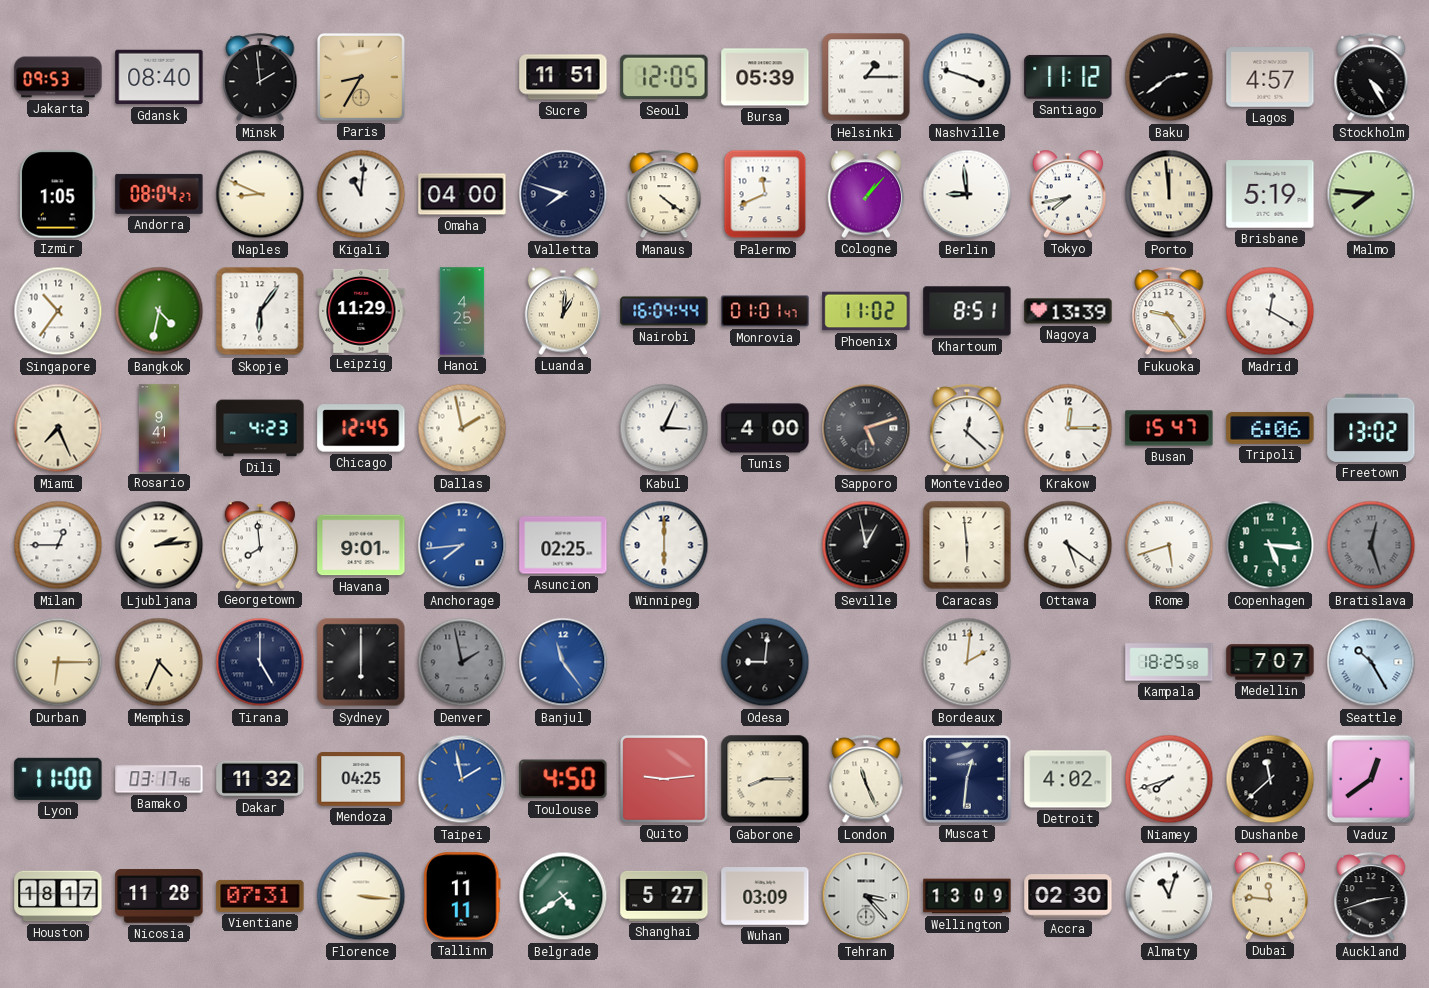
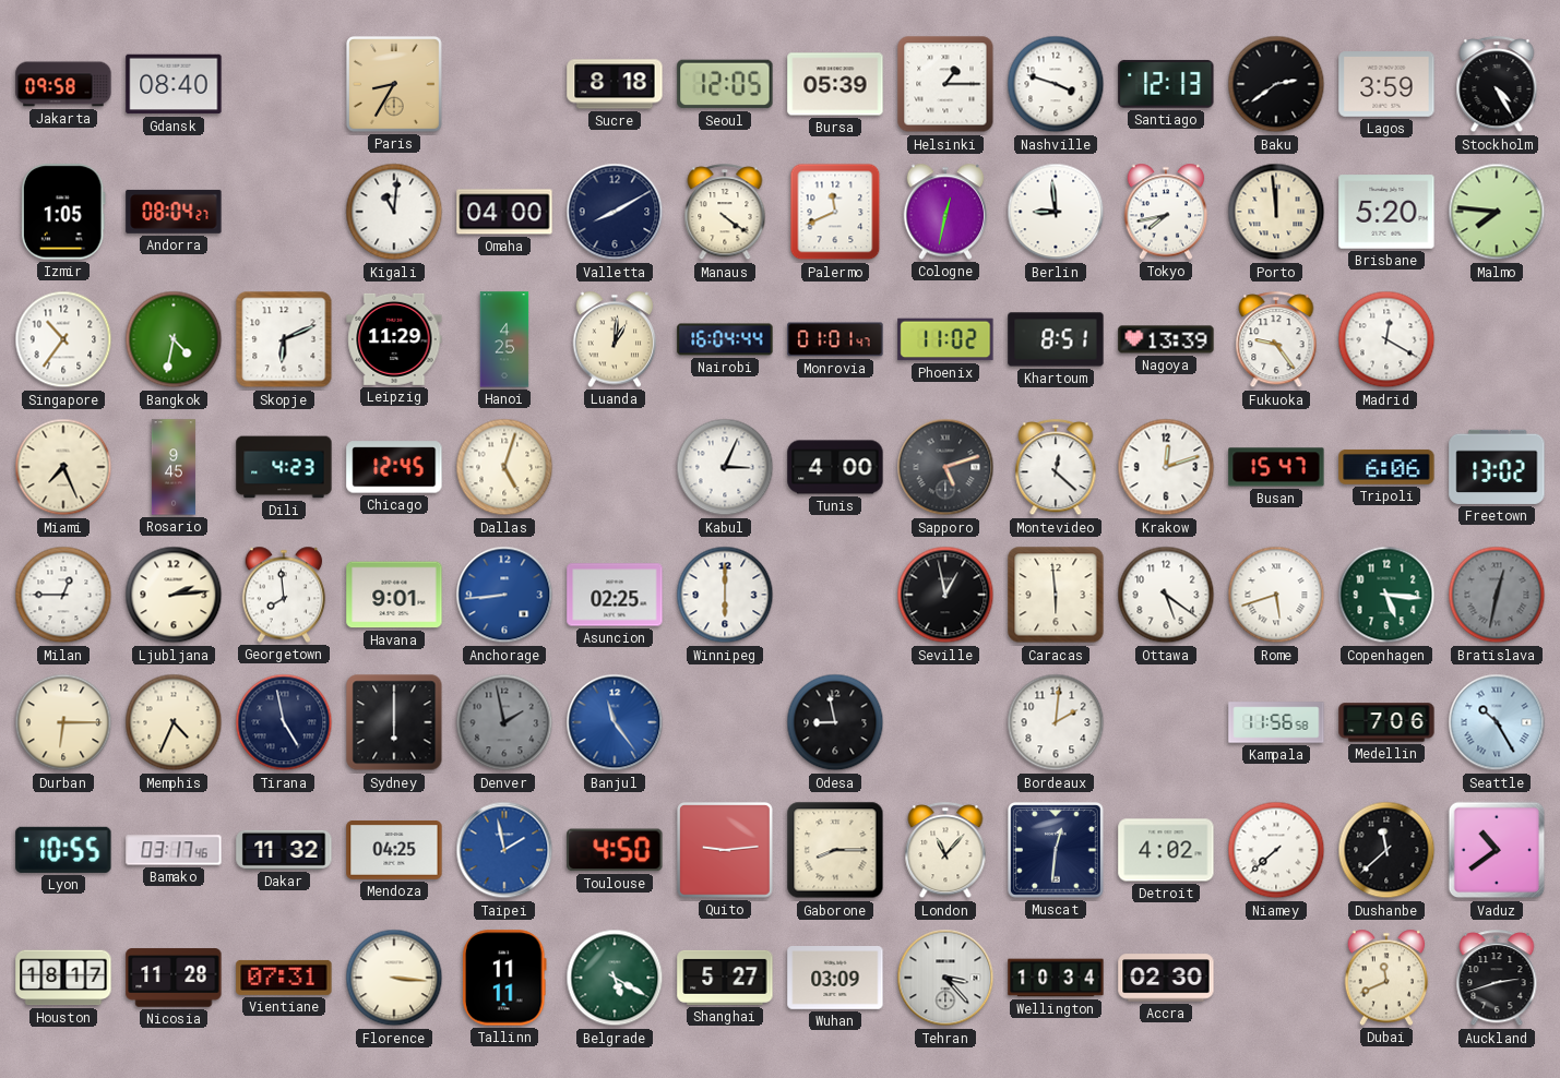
Jakarta: 09:53 -> 09:58
Minsk: 1:59 -> none
Sucre: 11:51 -> 8:18
Santiago: 11:12 -> 12:13
Lagos: 4:57 -> 3:59
Naples: 8:49 -> none
Valletta: 7:48 -> 8:10
Cologne: 1:07 -> 12:32
Brisbane: 5:19 -> 5:20
Skopje: 6:06 -> 6:11
Rosario: 9:41 -> 9:45
Dallas: 1:58 -> 5:03
Krakow: 12:15 -> 12:12
Anchorage: 7:44 -> 8:44
Bratislava: 12:27 -> 12:32
Tirana: 5:00 -> 4:58
Odesa: 9:01 -> 8:58
Kampala: 18:25 -> 11:56
Medellin: 7:07 -> 7:06
Lyon: 11:00 -> 10:55
London: 11:26 -> 11:07
Niamey: 7:42 -> 7:38
Vaduz: 12:39 -> 10:39
Belgrade: 4:39 -> 5:20
Wellington: 13:09 -> 10:34
Almaty: 11:03 -> none
Dubai: 11:46 -> 11:41
